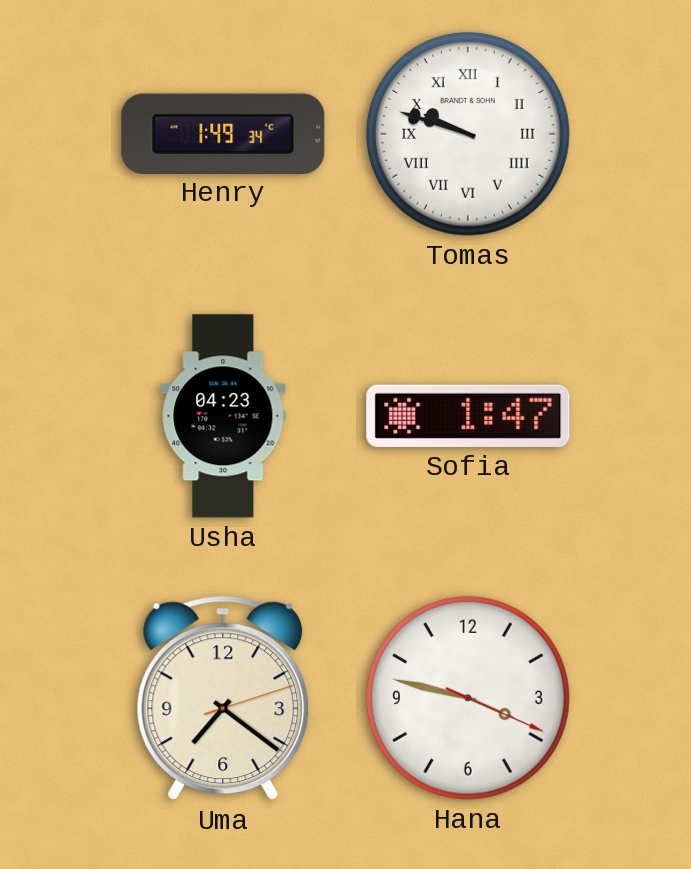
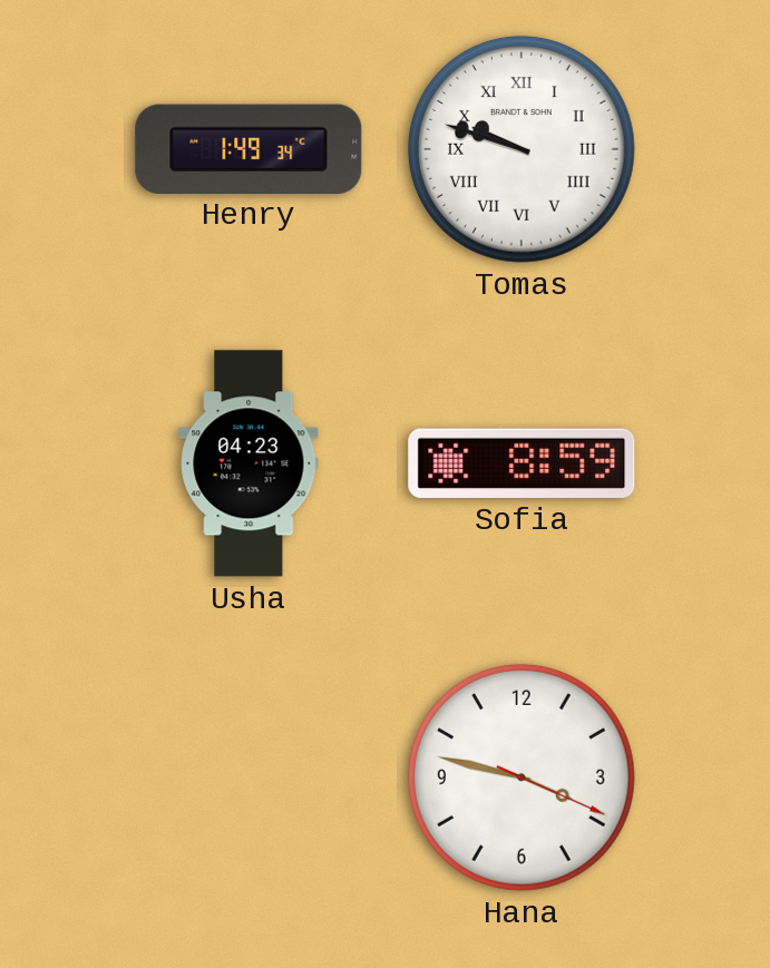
Sofia: 1:47 -> 8:59
Uma: 7:21 -> none
